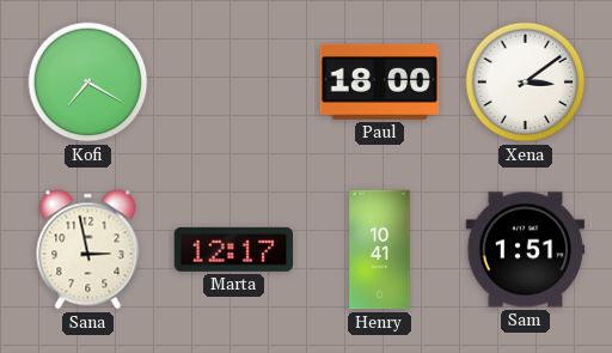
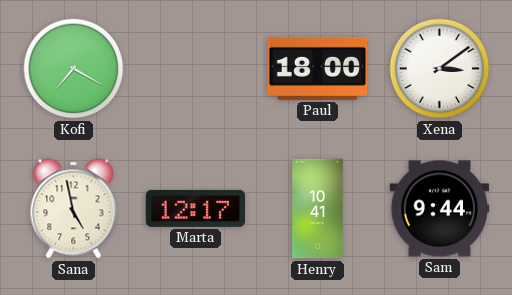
Sana: 2:58 -> 4:58
Sam: 1:51 -> 9:44
